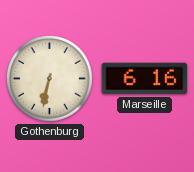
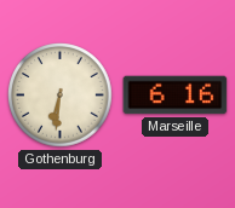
Gothenburg: 6:32 -> 6:31
